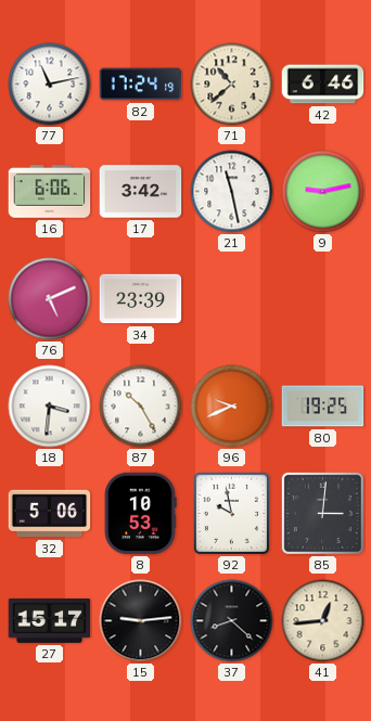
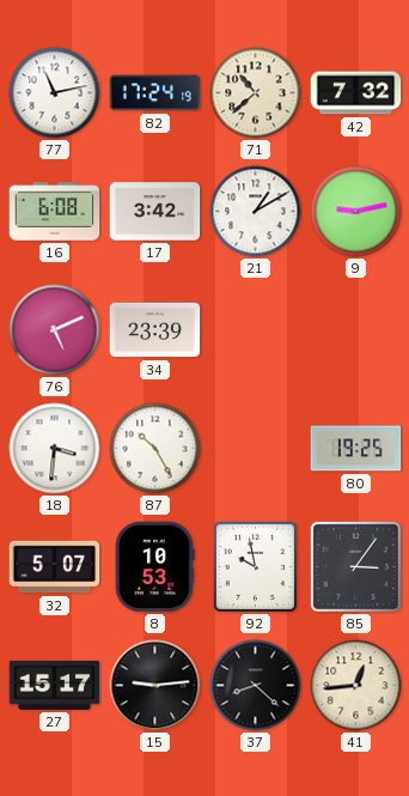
42: 6:46 -> 7:32
16: 6:06 -> 6:08
21: 11:28 -> 1:10
96: 9:41 -> none
32: 5:06 -> 5:07
85: 3:01 -> 3:06
